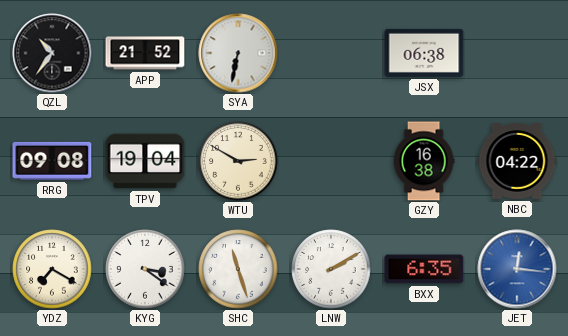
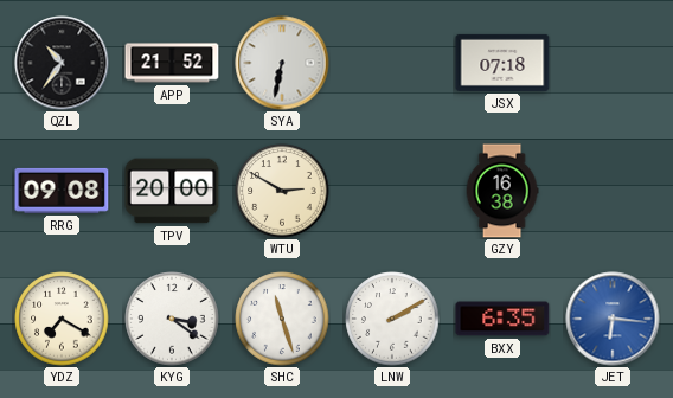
JSX: 06:38 -> 07:18
TPV: 19:04 -> 20:00
NBC: 04:22 -> none
JET: 12:16 -> 6:16
